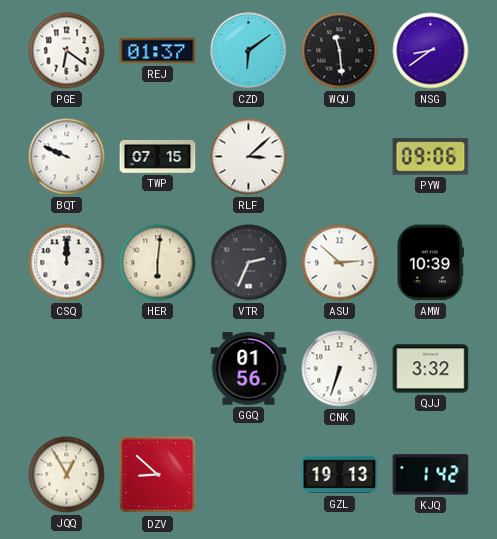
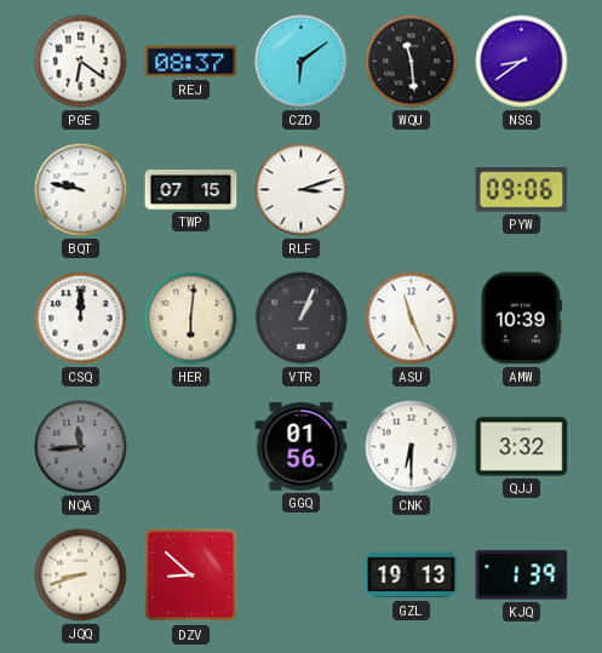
REJ: 01:37 -> 08:37
BQT: 9:49 -> 9:47
RLF: 3:08 -> 3:12
VTR: 2:34 -> 1:04
ASU: 2:52 -> 11:26
NQA: none -> 11:44
CNK: 6:33 -> 6:30
JQQ: 12:55 -> 8:42
KJQ: 1:42 -> 1:39
